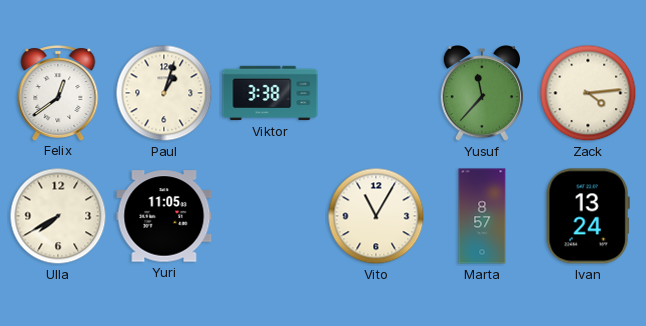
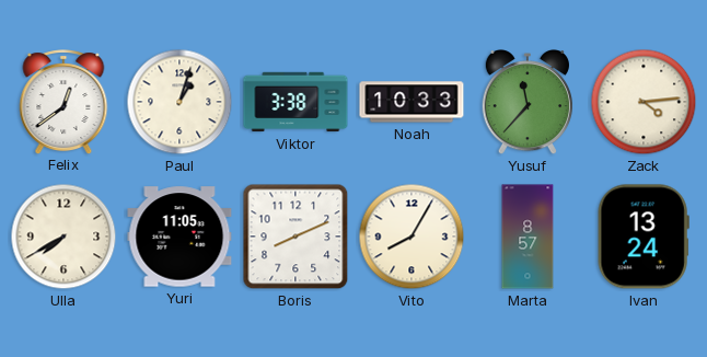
Noah: none -> 10:33
Boris: none -> 8:11
Vito: 11:05 -> 8:05
